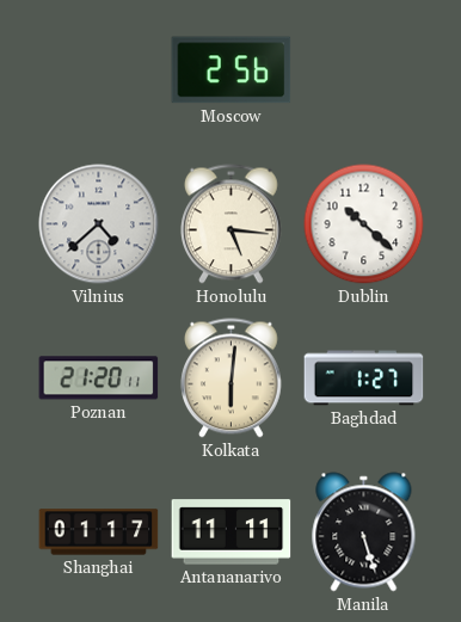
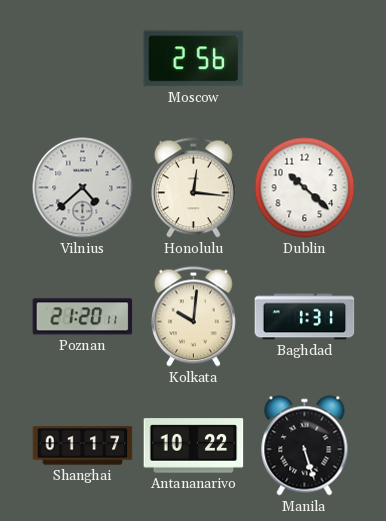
Honolulu: 5:16 -> 12:16
Kolkata: 6:01 -> 10:01
Baghdad: 1:27 -> 1:31
Antananarivo: 11:11 -> 10:22
